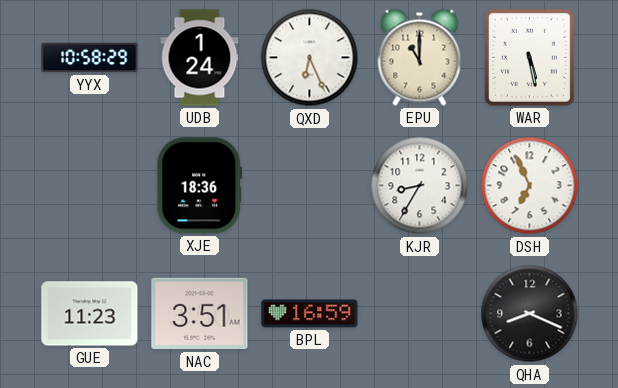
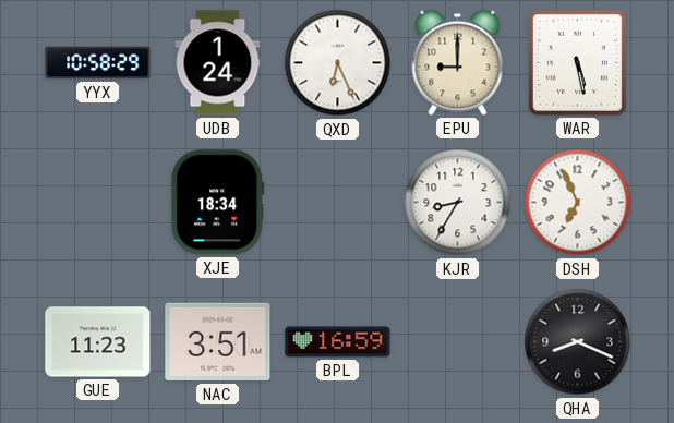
EPU: 11:00 -> 9:00
XJE: 18:36 -> 18:34
